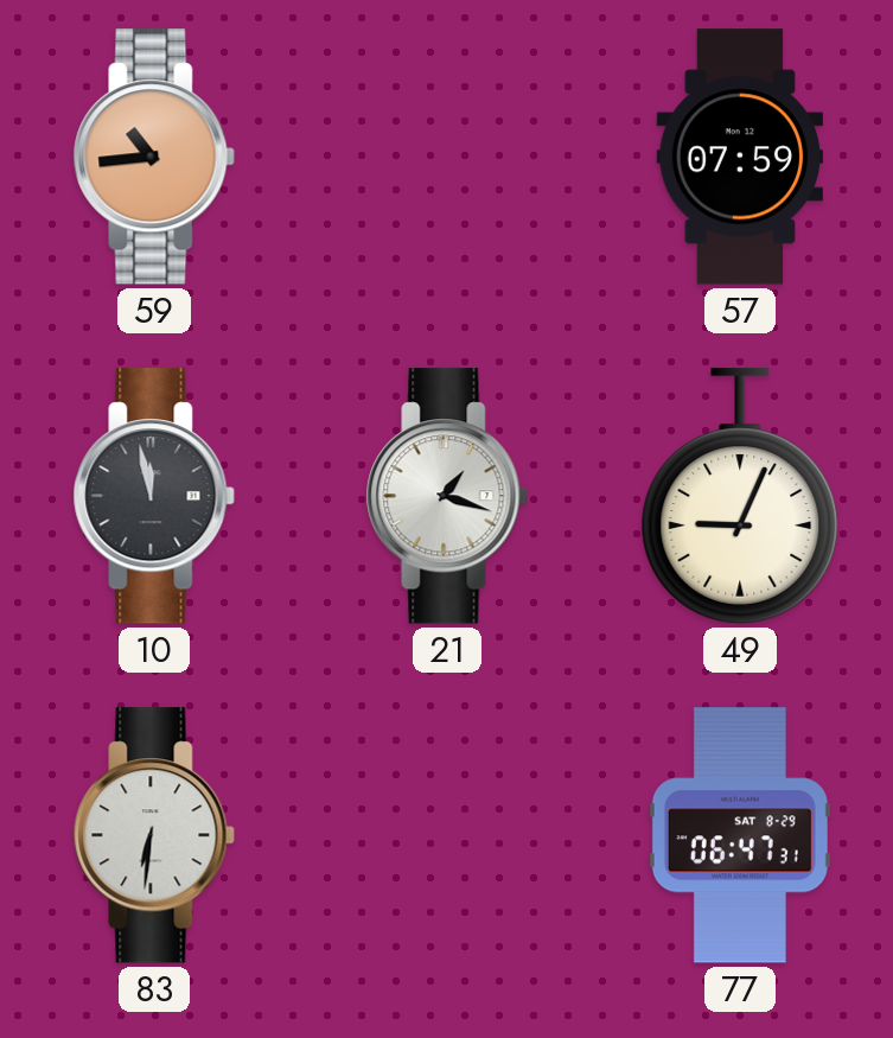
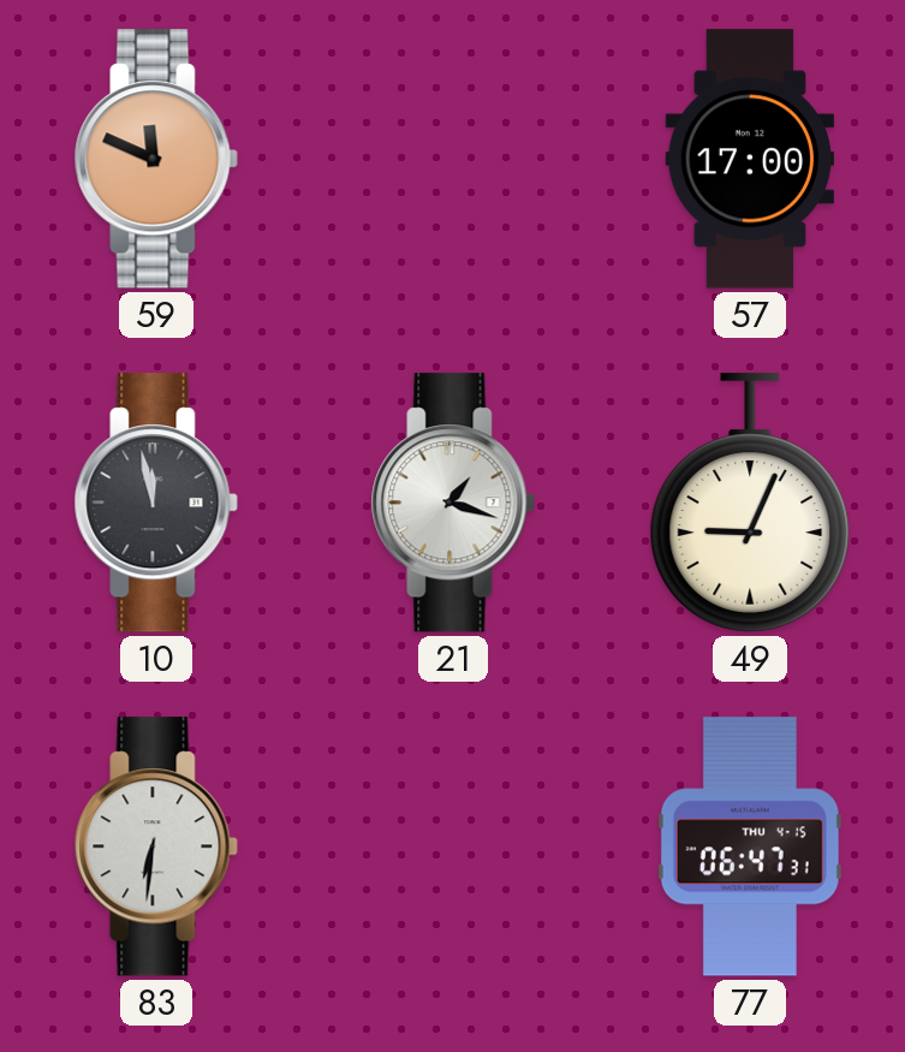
59: 10:44 -> 11:49
57: 07:59 -> 17:00
77 date: SAT 8-29 -> THU 4-15
